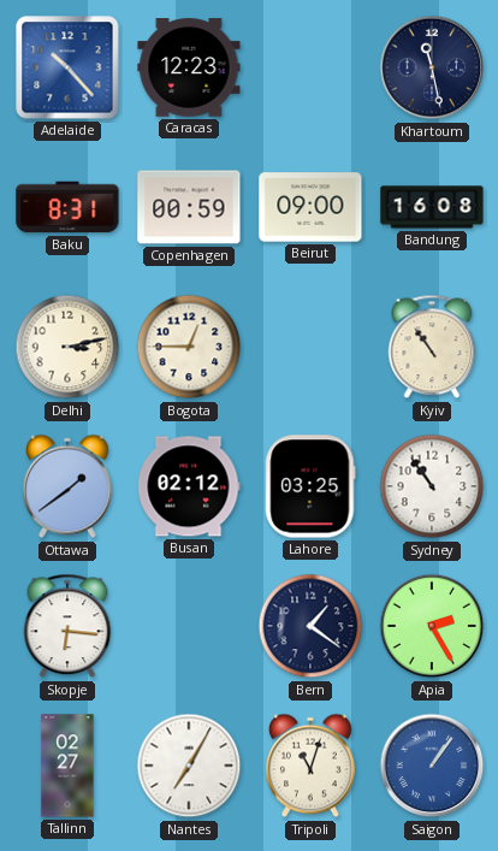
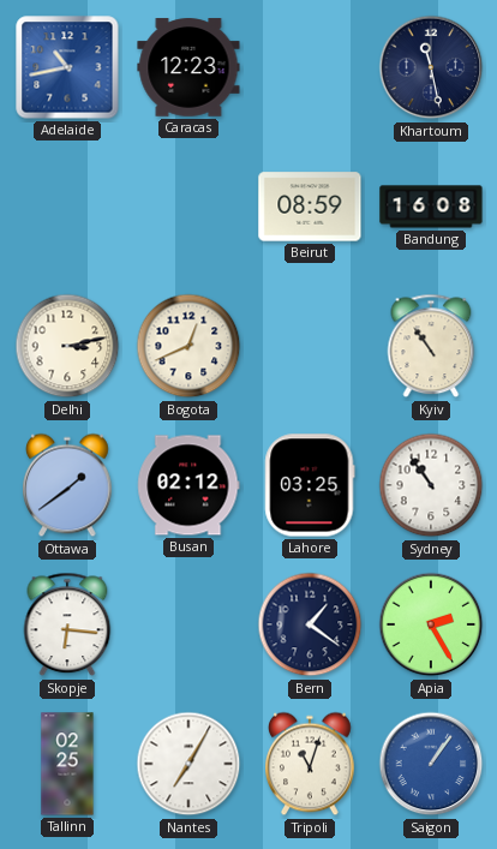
Adelaide: 10:23 -> 10:43
Baku: 8:31 -> none
Copenhagen: 00:59 -> none
Beirut: 09:00 -> 08:59
Bogota: 12:45 -> 12:41
Tallinn: 02:27 -> 02:25
